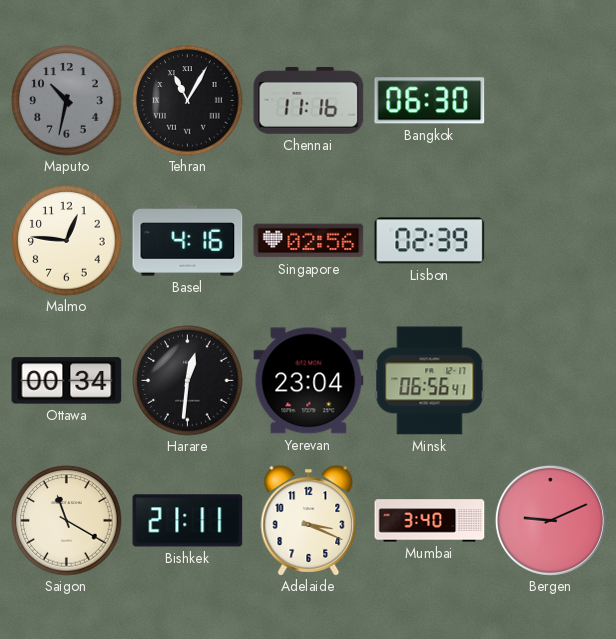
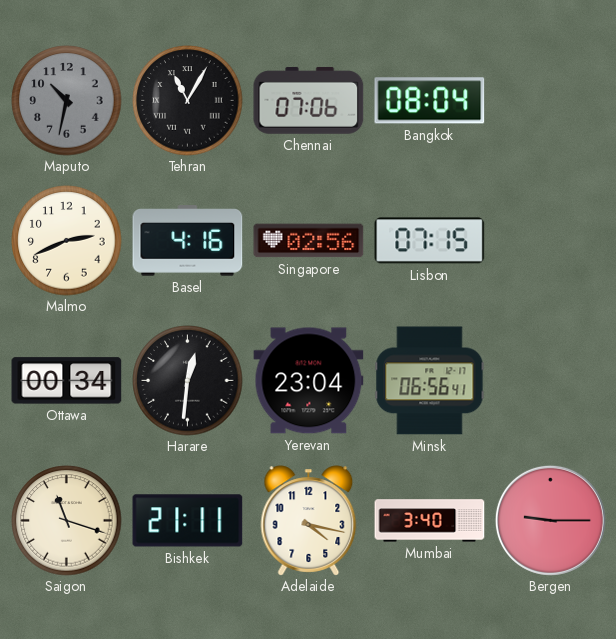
Chennai: 11:16 -> 07:06
Bangkok: 06:30 -> 08:04
Malmo: 12:46 -> 2:41
Lisbon: 02:39 -> 07:15
Saigon: 11:20 -> 11:18
Adelaide: 3:19 -> 4:17
Bergen: 9:11 -> 9:15
